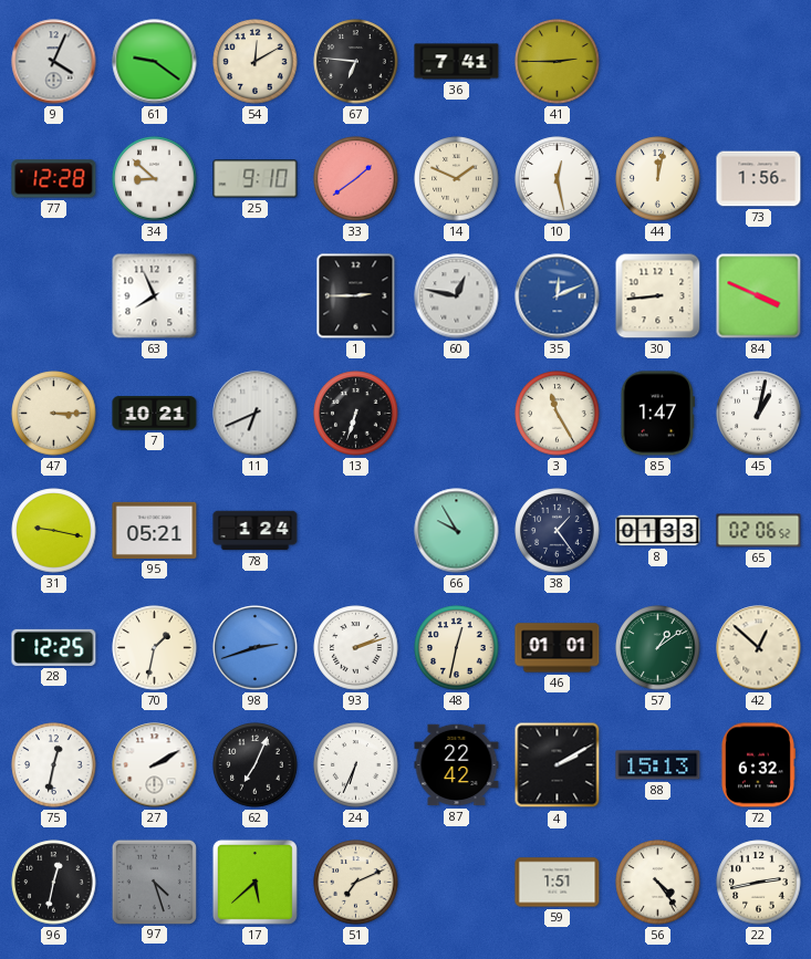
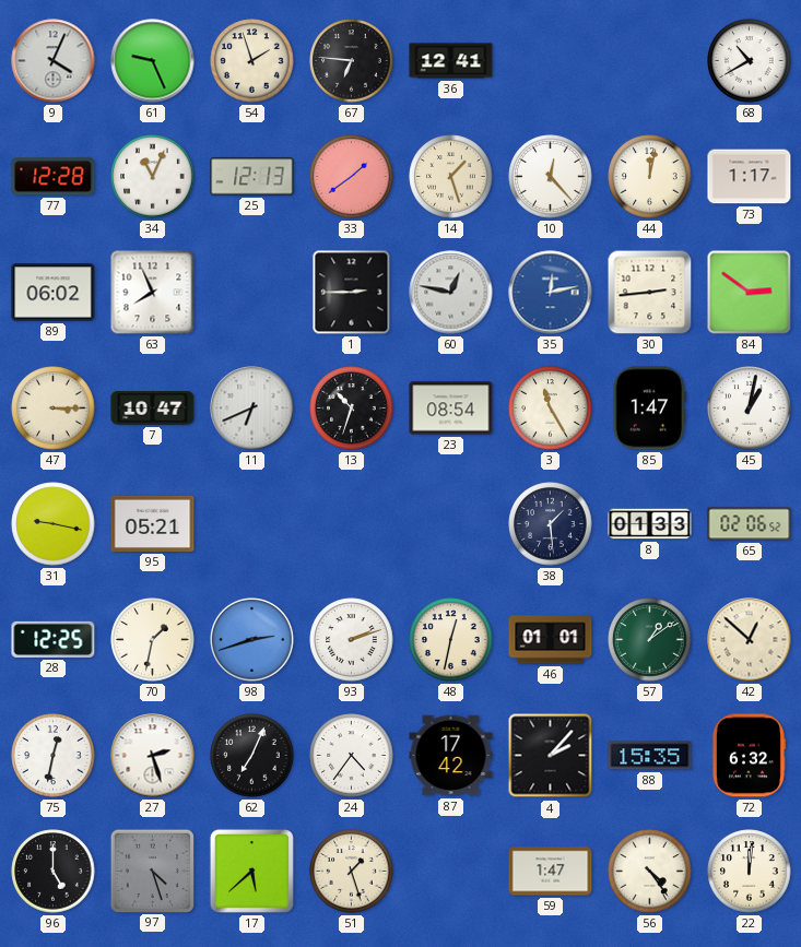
61: 9:21 -> 9:26
54: 12:10 -> 1:57
36: 7:41 -> 12:41
41: 2:45 -> none
68: none -> 10:40
34: 8:52 -> 11:04
25: 9:10 -> 12:13
14: 1:49 -> 1:27
10: 12:28 -> 12:23
73: 1:56 -> 1:17
89: none -> 06:02
35: 12:11 -> 12:13
30: 8:44 -> 2:44
84: 3:49 -> 2:51
7: 10:21 -> 10:47
13: 6:33 -> 10:33
23: none -> 08:54
78: 1:24 -> none
66: 9:55 -> none
38: 1:24 -> 1:29
27: 2:10 -> 2:27
24: 6:34 -> 4:36
87: 22:42 -> 17:42
4: 2:10 -> 2:07
88: 15:13 -> 15:35
96: 12:32 -> 5:00
51: 7:11 -> 1:27
59: 1:51 -> 1:47
22: 2:43 -> 12:01
